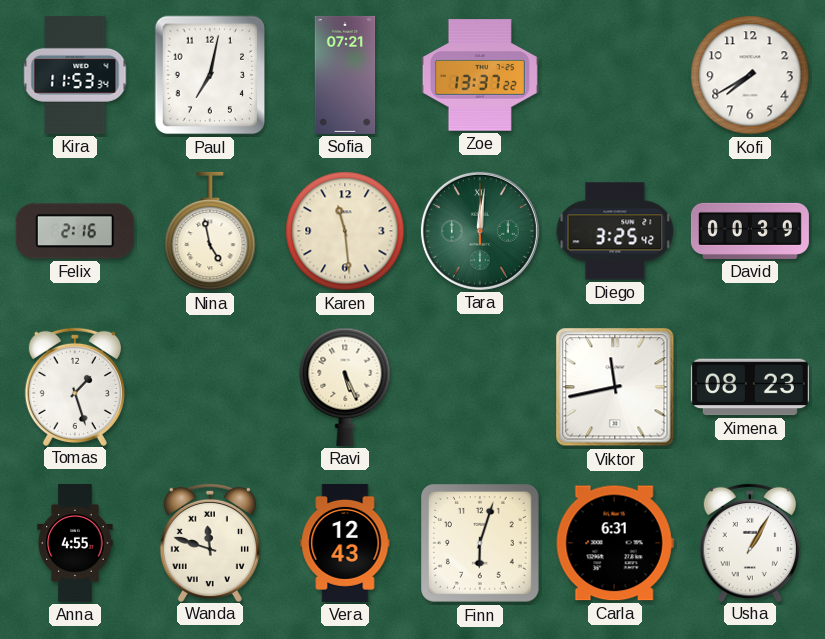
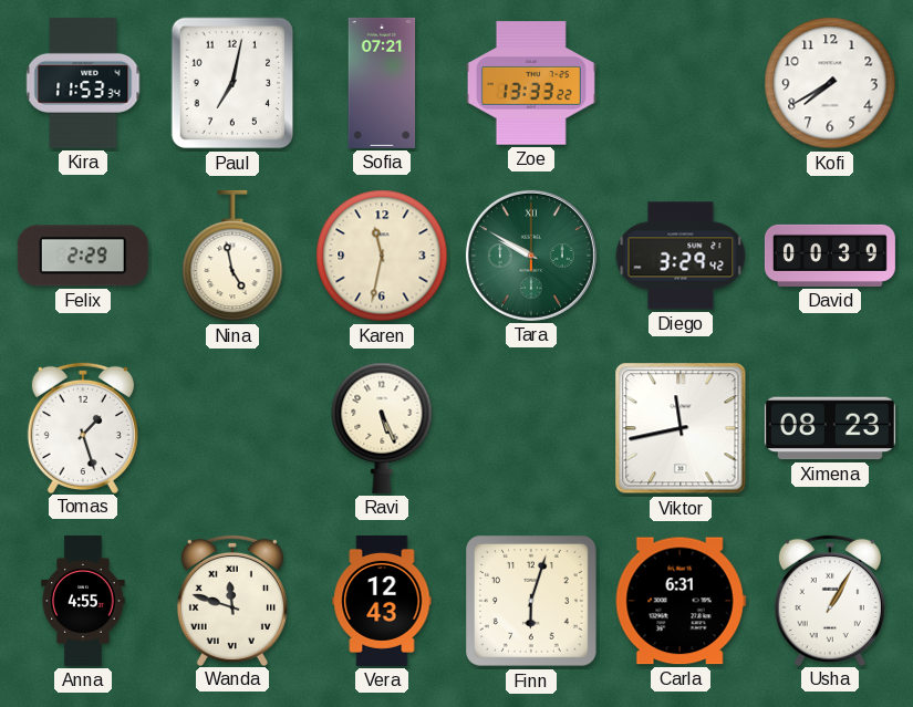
Zoe: 13:37 -> 13:33
Felix: 2:16 -> 2:29
Karen: 11:29 -> 11:32
Tara: 12:01 -> 9:50
Diego: 3:25 -> 3:29
